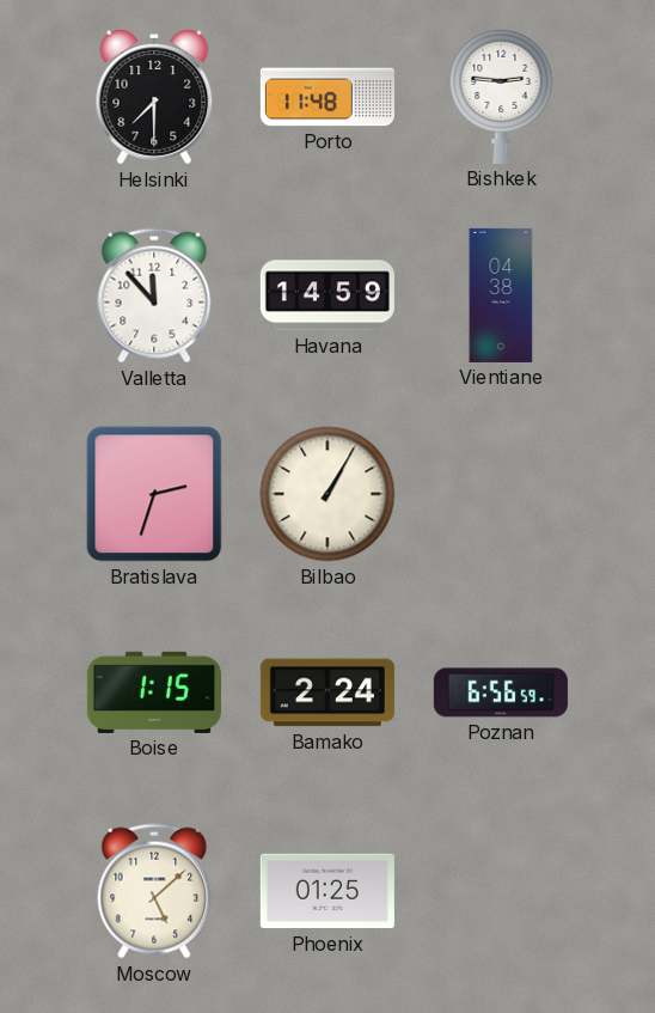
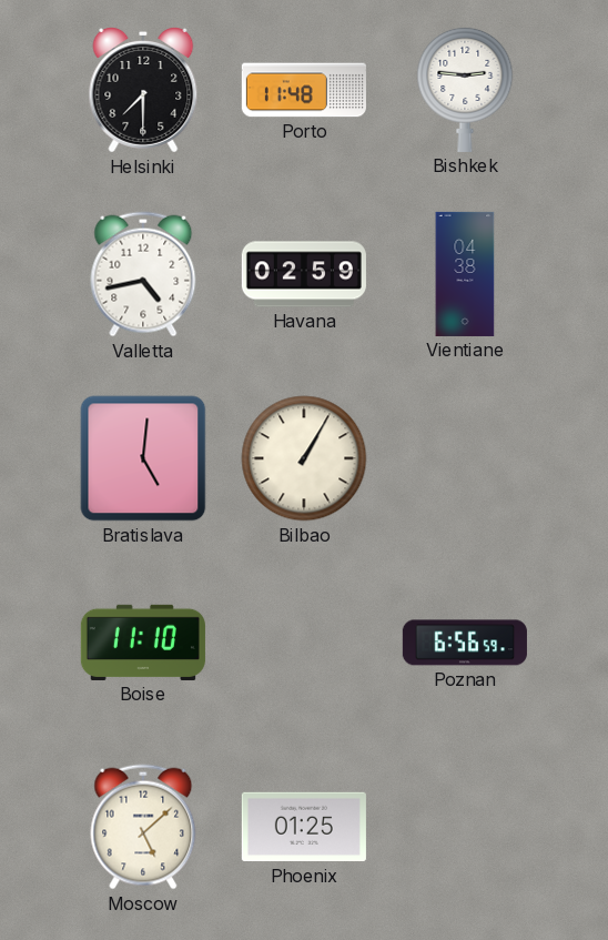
Valletta: 11:53 -> 4:43
Havana: 14:59 -> 02:59
Bratislava: 2:33 -> 5:01
Boise: 1:15 -> 11:10
Bamako: 2:24 -> none
